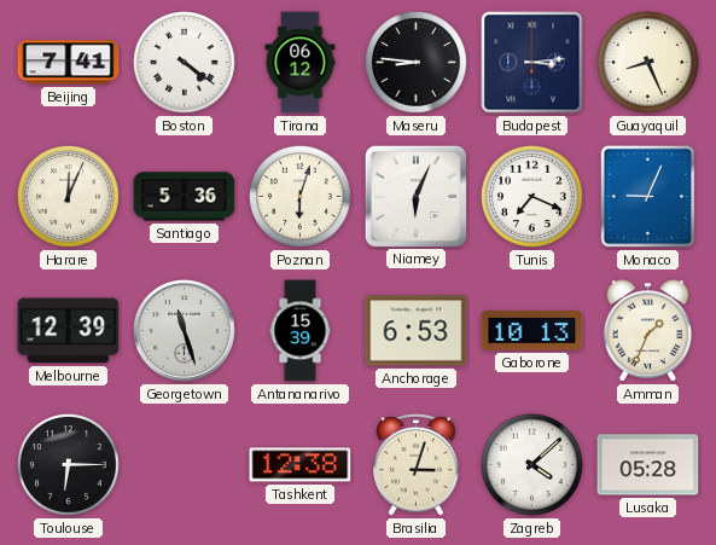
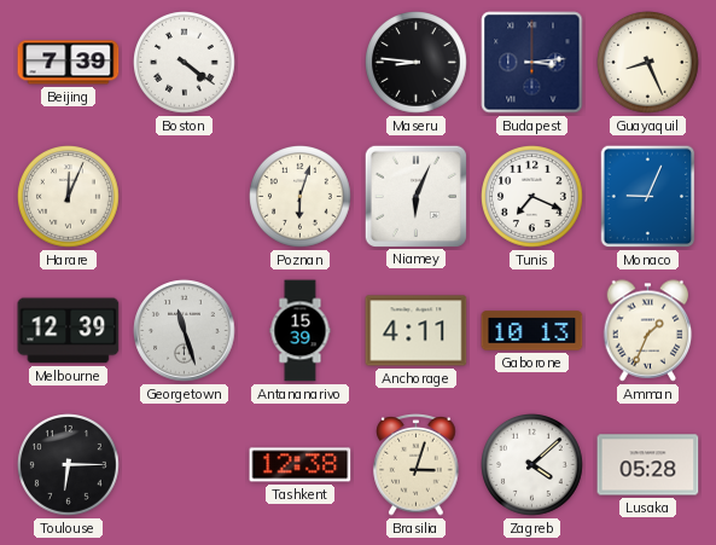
Beijing: 7:41 -> 7:39
Tirana: 06:12 -> none
Santiago: 5:36 -> none
Anchorage: 6:53 -> 4:11
